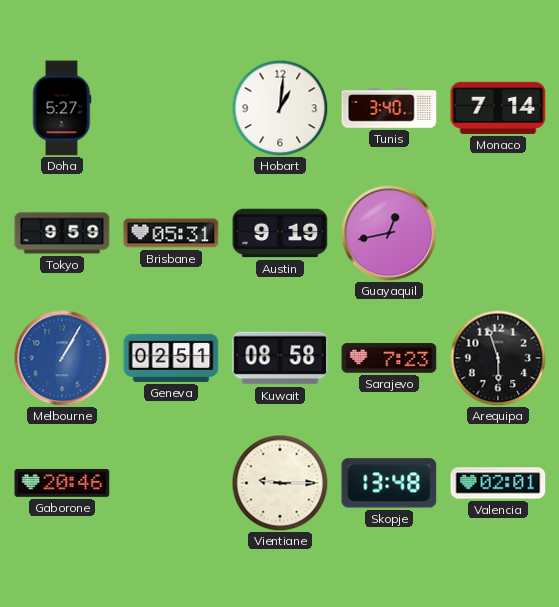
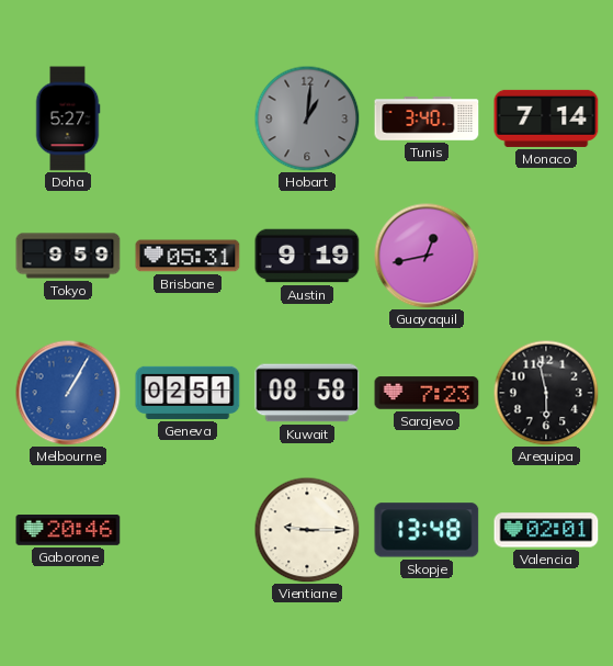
Hobart dial: white -> grey
Arequipa: 5:57 -> 5:58
